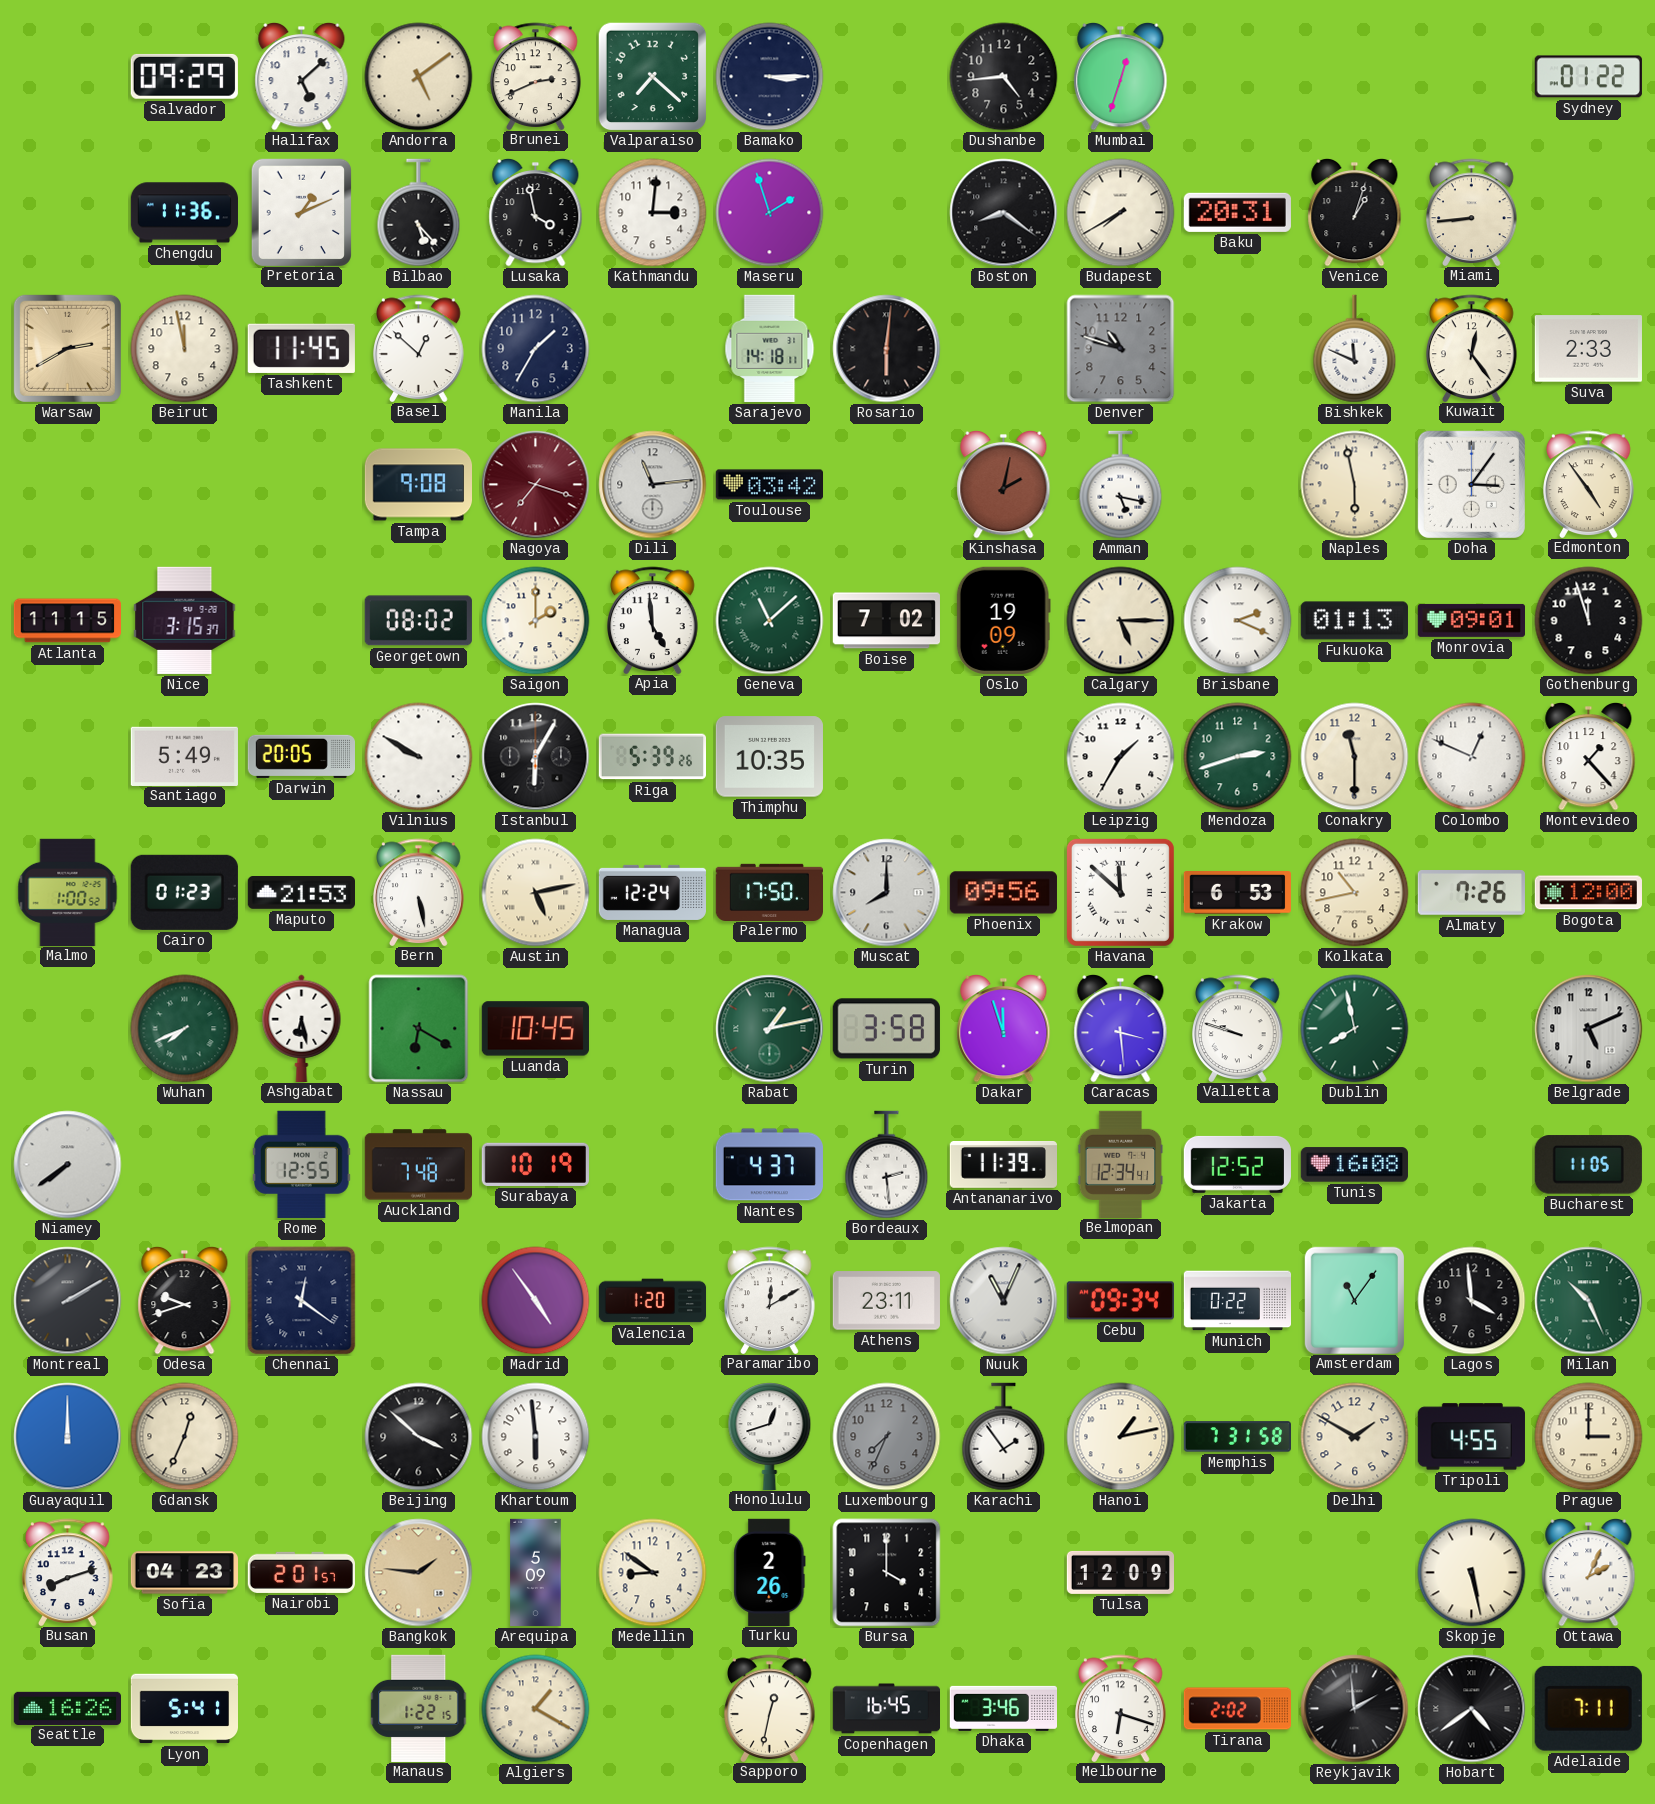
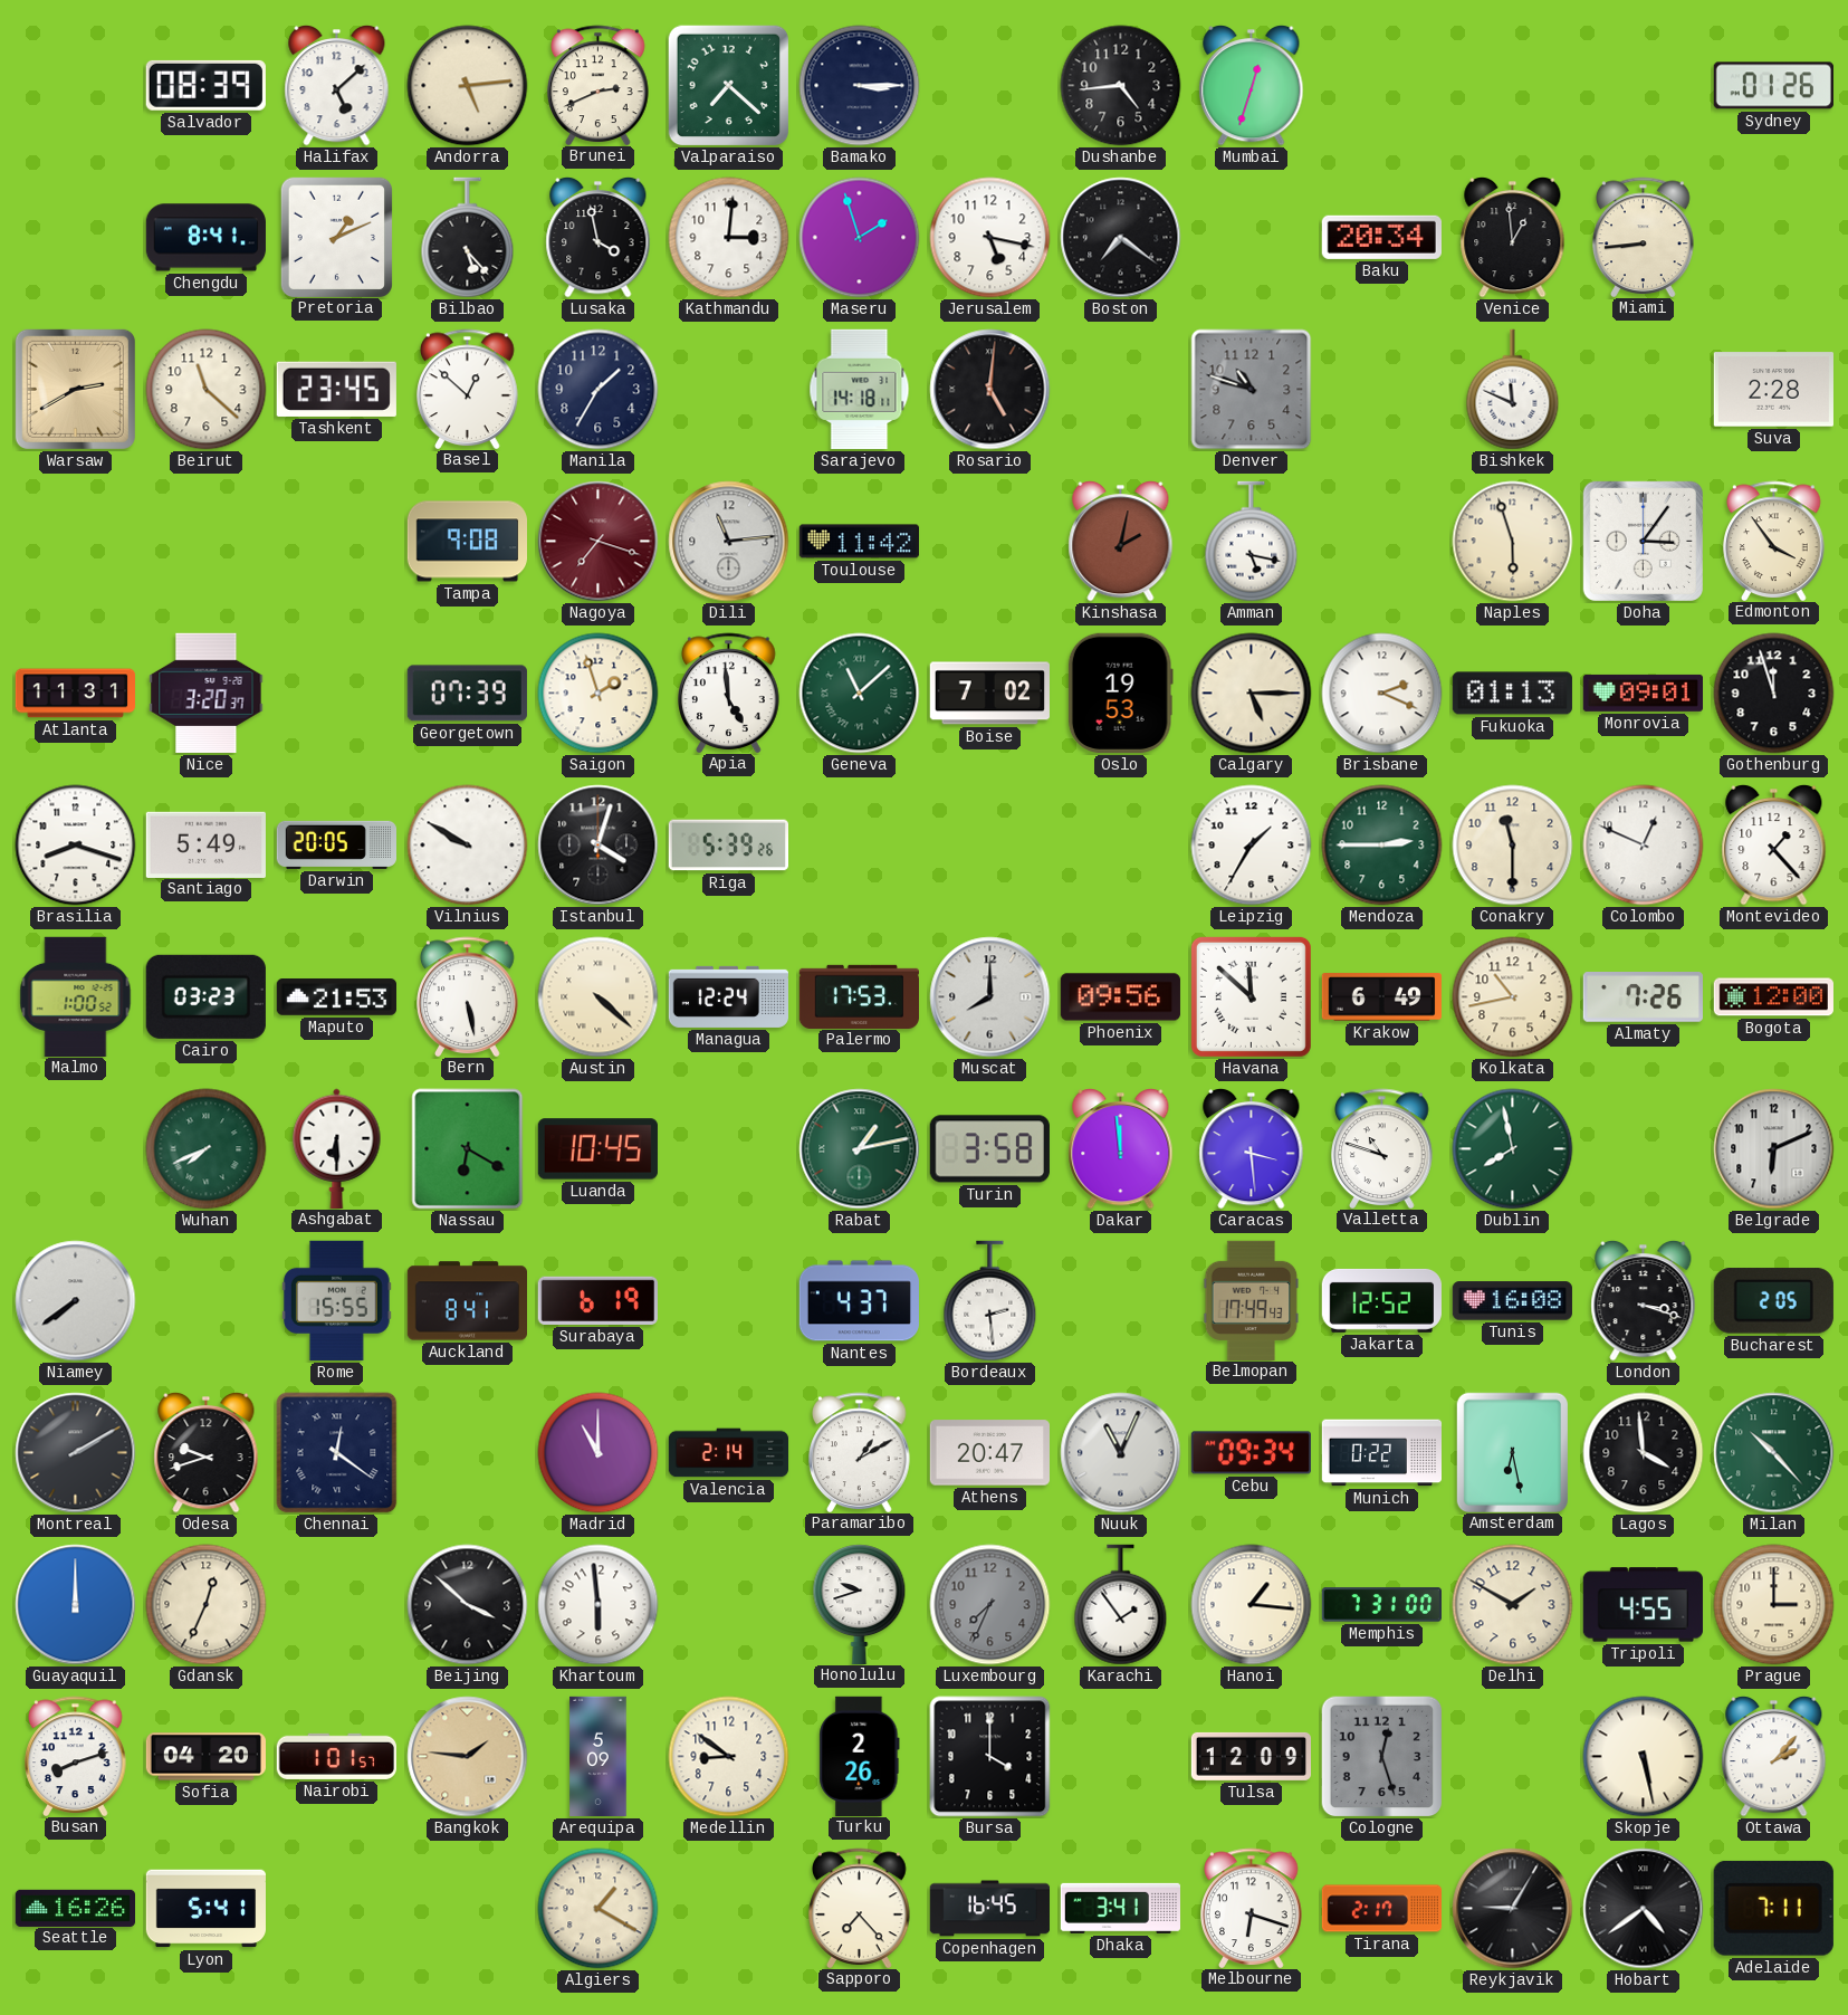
Salvador: 09:29 -> 08:39
Andorra: 5:09 -> 5:14
Sydney: 01:22 -> 01:26
Chengdu: 11:36 -> 8:41
Jerusalem: none -> 5:17
Boston: 8:21 -> 7:21
Budapest: 7:40 -> none
Baku: 20:31 -> 20:34
Venice: 1:03 -> 12:59
Beirut: 11:58 -> 11:22
Tashkent: 11:45 -> 23:45
Rosario: 6:01 -> 5:01
Kuwait: 12:24 -> none
Suva: 2:33 -> 2:28
Toulouse: 03:42 -> 11:42
Naples: 5:58 -> 5:57
Edmonton: 4:54 -> 3:54
Atlanta: 11:15 -> 11:31
Nice: 3:15 -> 3:20
Georgetown: 08:02 -> 07:39
Saigon: 2:00 -> 1:57
Oslo: 19:09 -> 19:53
Brasilia: none -> 8:18
Istanbul: 6:05 -> 4:03
Thimphu: 10:35 -> none
Mendoza: 2:42 -> 2:45
Cairo: 01:23 -> 03:23
Austin: 5:13 -> 4:22
Palermo: 17:50 -> 17:53
Krakow: 6:53 -> 6:49
Ashgabat: 6:28 -> 6:30
Dakar: 11:57 -> 11:59
Valletta: 9:48 -> 10:48
Belgrade: 5:11 -> 6:11
Rome: 12:55 -> 15:55
Auckland: 7:48 -> 8:41
Surabaya: 10:19 -> 6:19
Antananarivo: 11:39 -> none
Belmopan: 12:34 -> 17:49
London: none -> 3:18
Bucharest: 11:05 -> 2:05
Madrid: 4:54 -> 11:00
Valencia: 1:20 -> 2:14
Paramaribo: 12:10 -> 1:10
Athens: 23:11 -> 20:47
Amsterdam: 11:06 -> 6:28
Milan: 10:26 -> 10:23
Honolulu: 12:42 -> 9:42
Hanoi: 1:13 -> 1:16
Memphis: 7:31:58 -> 7:31:00
Sofia: 04:23 -> 04:20
Nairobi: 2:01 -> 1:01
Cologne: none -> 12:27
Ottawa: 2:04 -> 2:07
Manaus: 1:22 -> none
Sapporo: 12:32 -> 7:23
Dhaka: 3:46 -> 3:41
Tirana: 2:02 -> 2:17
Reykjavik: 1:59 -> 9:05
